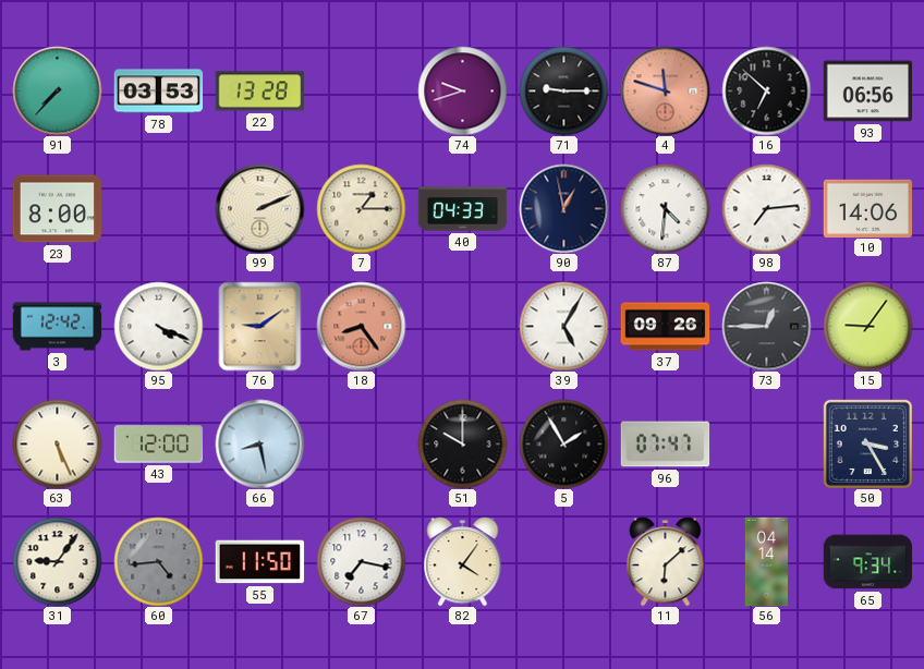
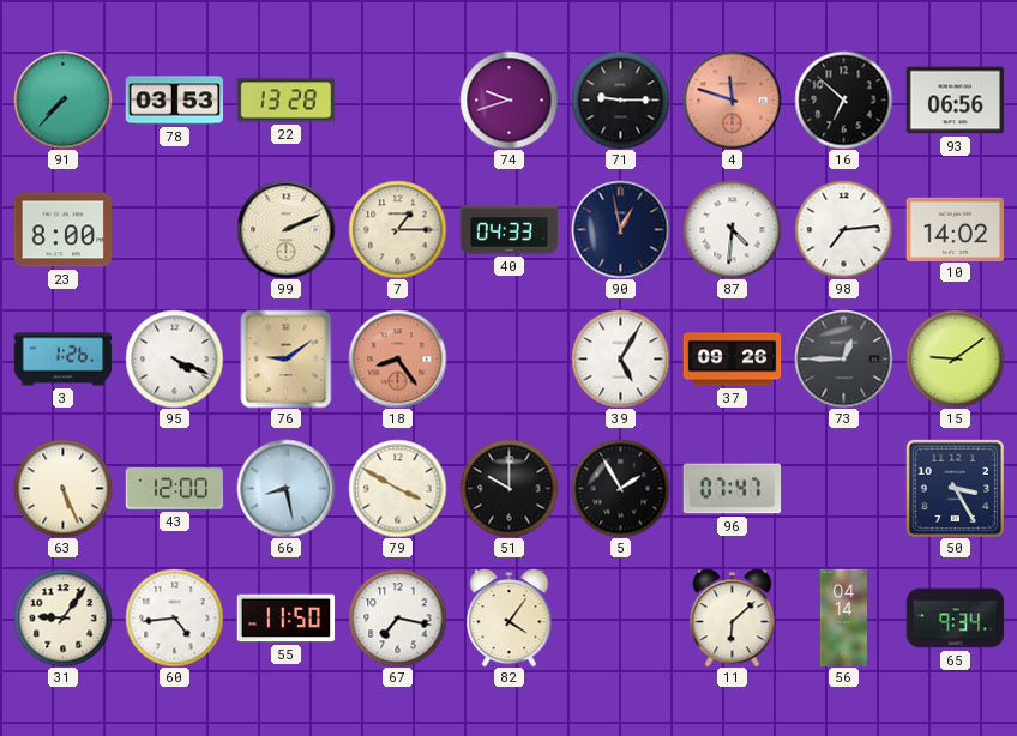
10: 14:06 -> 14:02
3: 12:42 -> 1:26
15: 9:06 -> 9:09
79: none -> 3:50
60 dial: grey -> white
